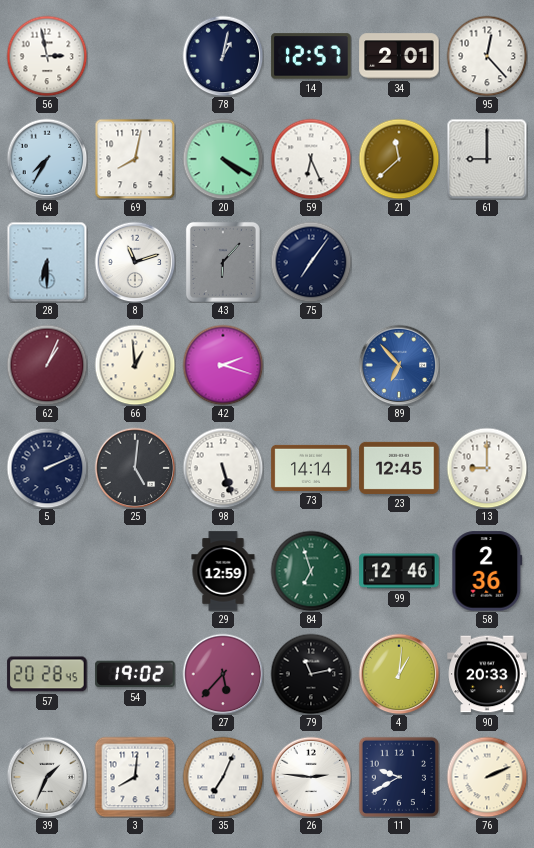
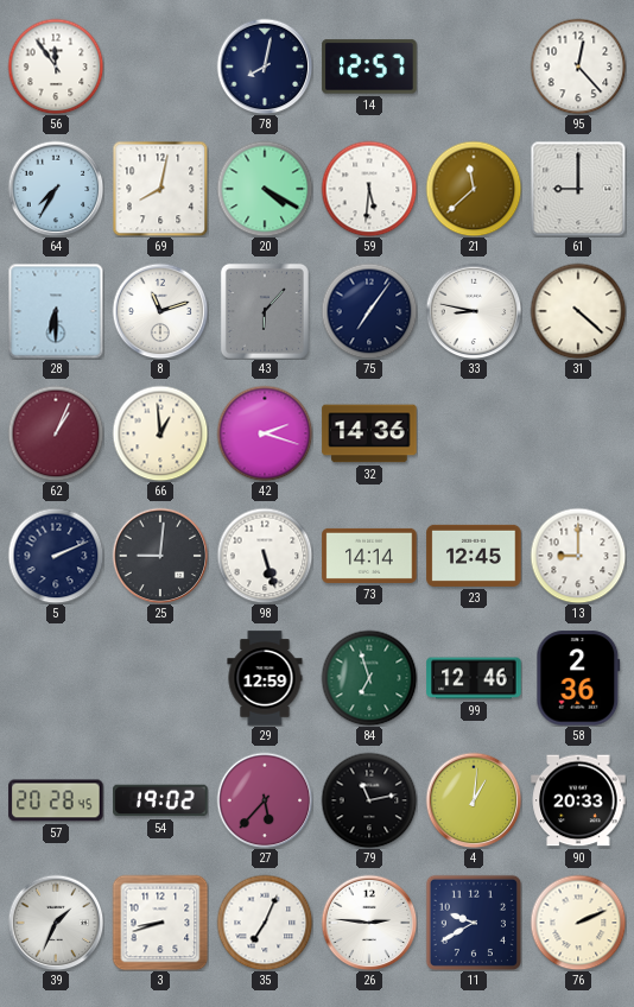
56: 2:58 -> 11:54
78: 1:02 -> 8:02
34: 2:01 -> none
59: 6:26 -> 5:31
33: none -> 8:47
31: none -> 4:22
32: none -> 14:36
89: 6:53 -> none
25: 5:01 -> 9:01
3: 8:01 -> 8:42
